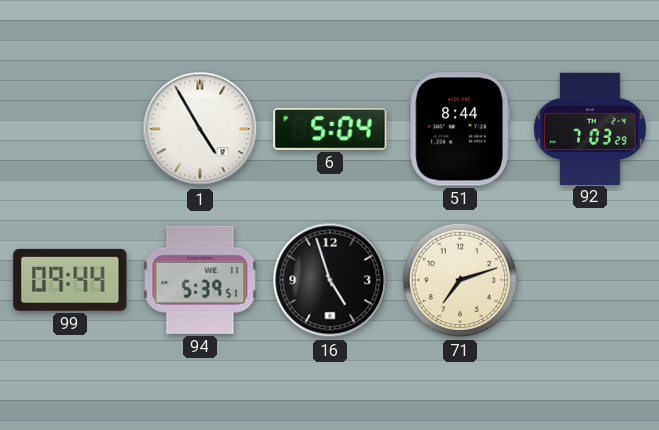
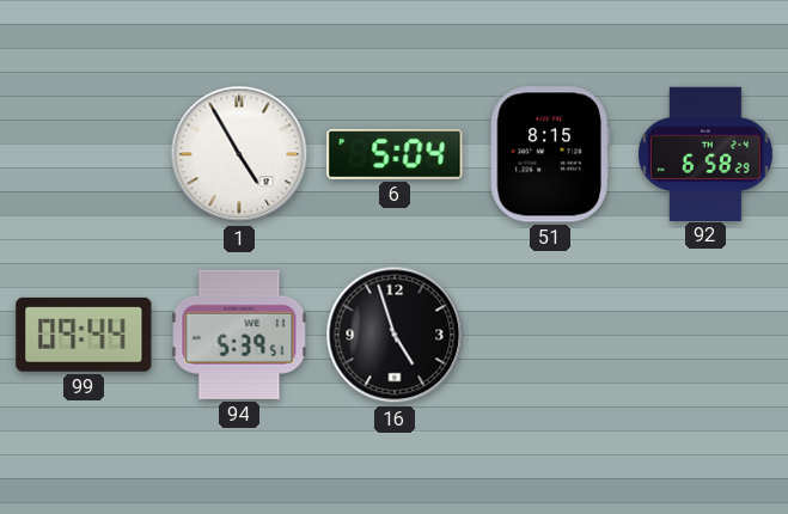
51: 8:44 -> 8:15
92: 7:03 -> 6:58
71: 7:12 -> none
